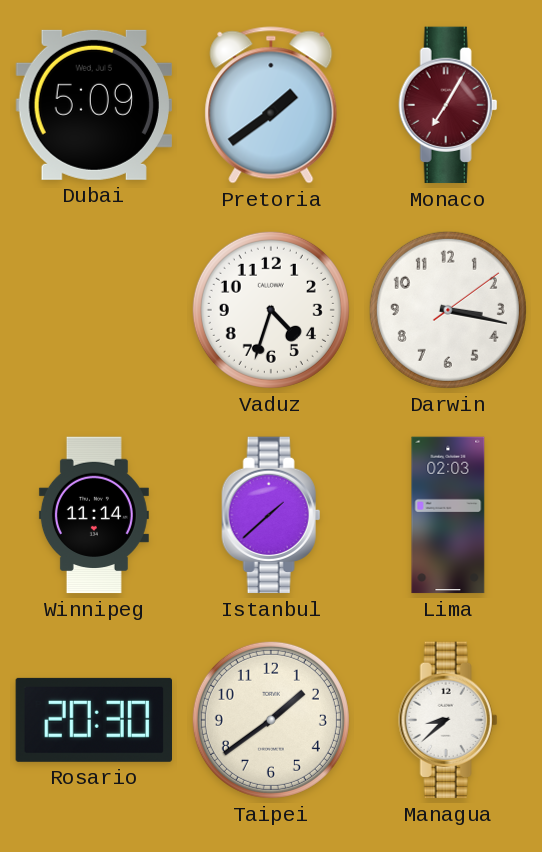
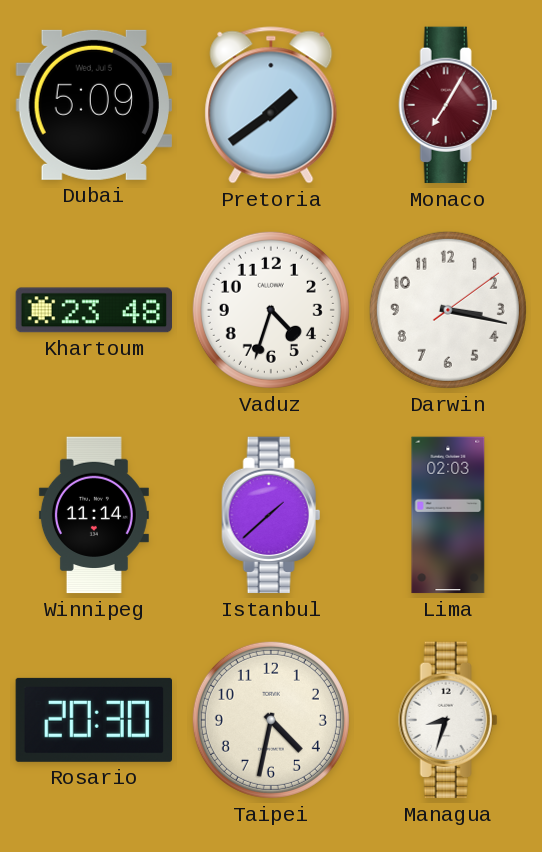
Khartoum: none -> 23:48
Taipei: 1:39 -> 4:32
Managua: 8:38 -> 8:33
